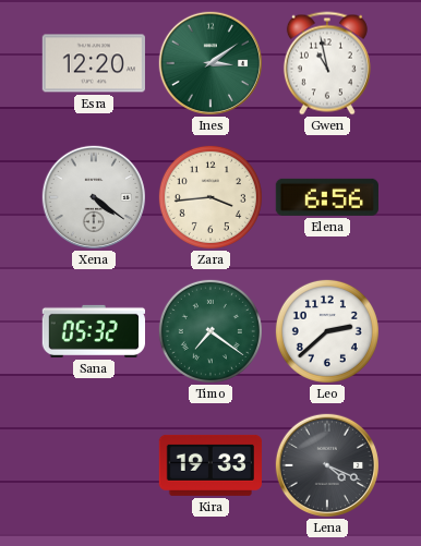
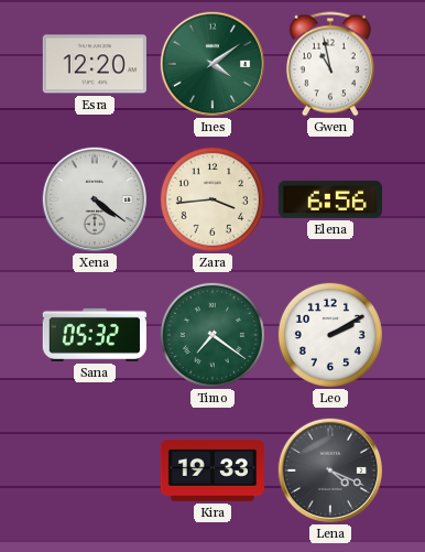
Ines: 3:09 -> 4:09
Leo: 2:38 -> 2:10
